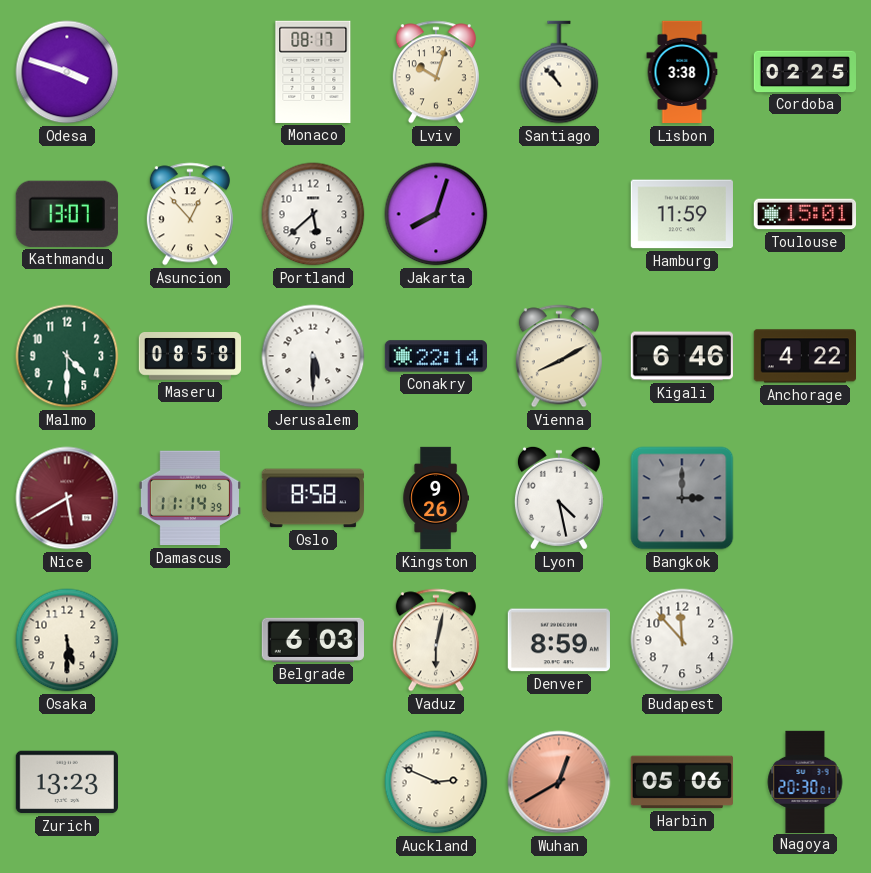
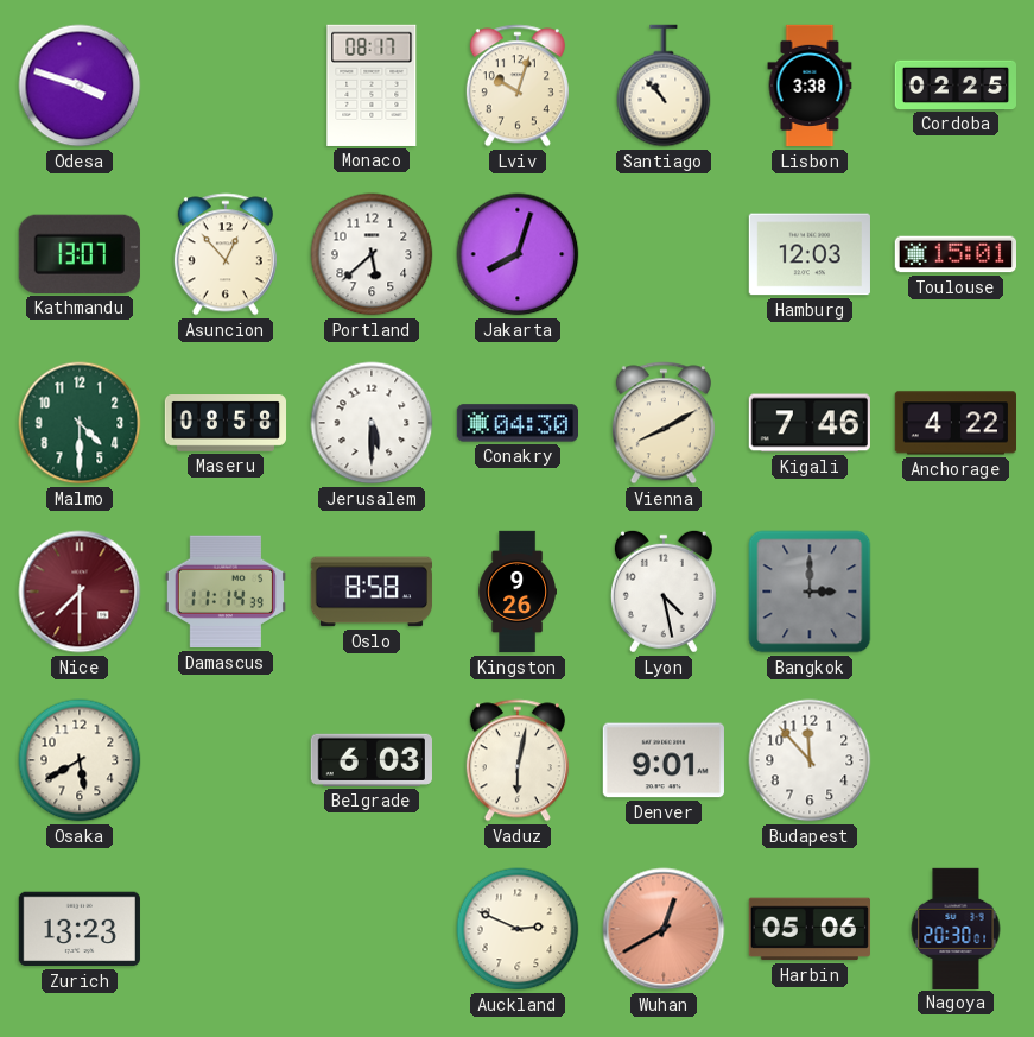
Hamburg: 11:59 -> 12:03
Conakry: 22:14 -> 04:30
Kigali: 6:46 -> 7:46
Nice: 5:40 -> 7:30
Osaka: 5:30 -> 5:40
Denver: 8:59 -> 9:01
